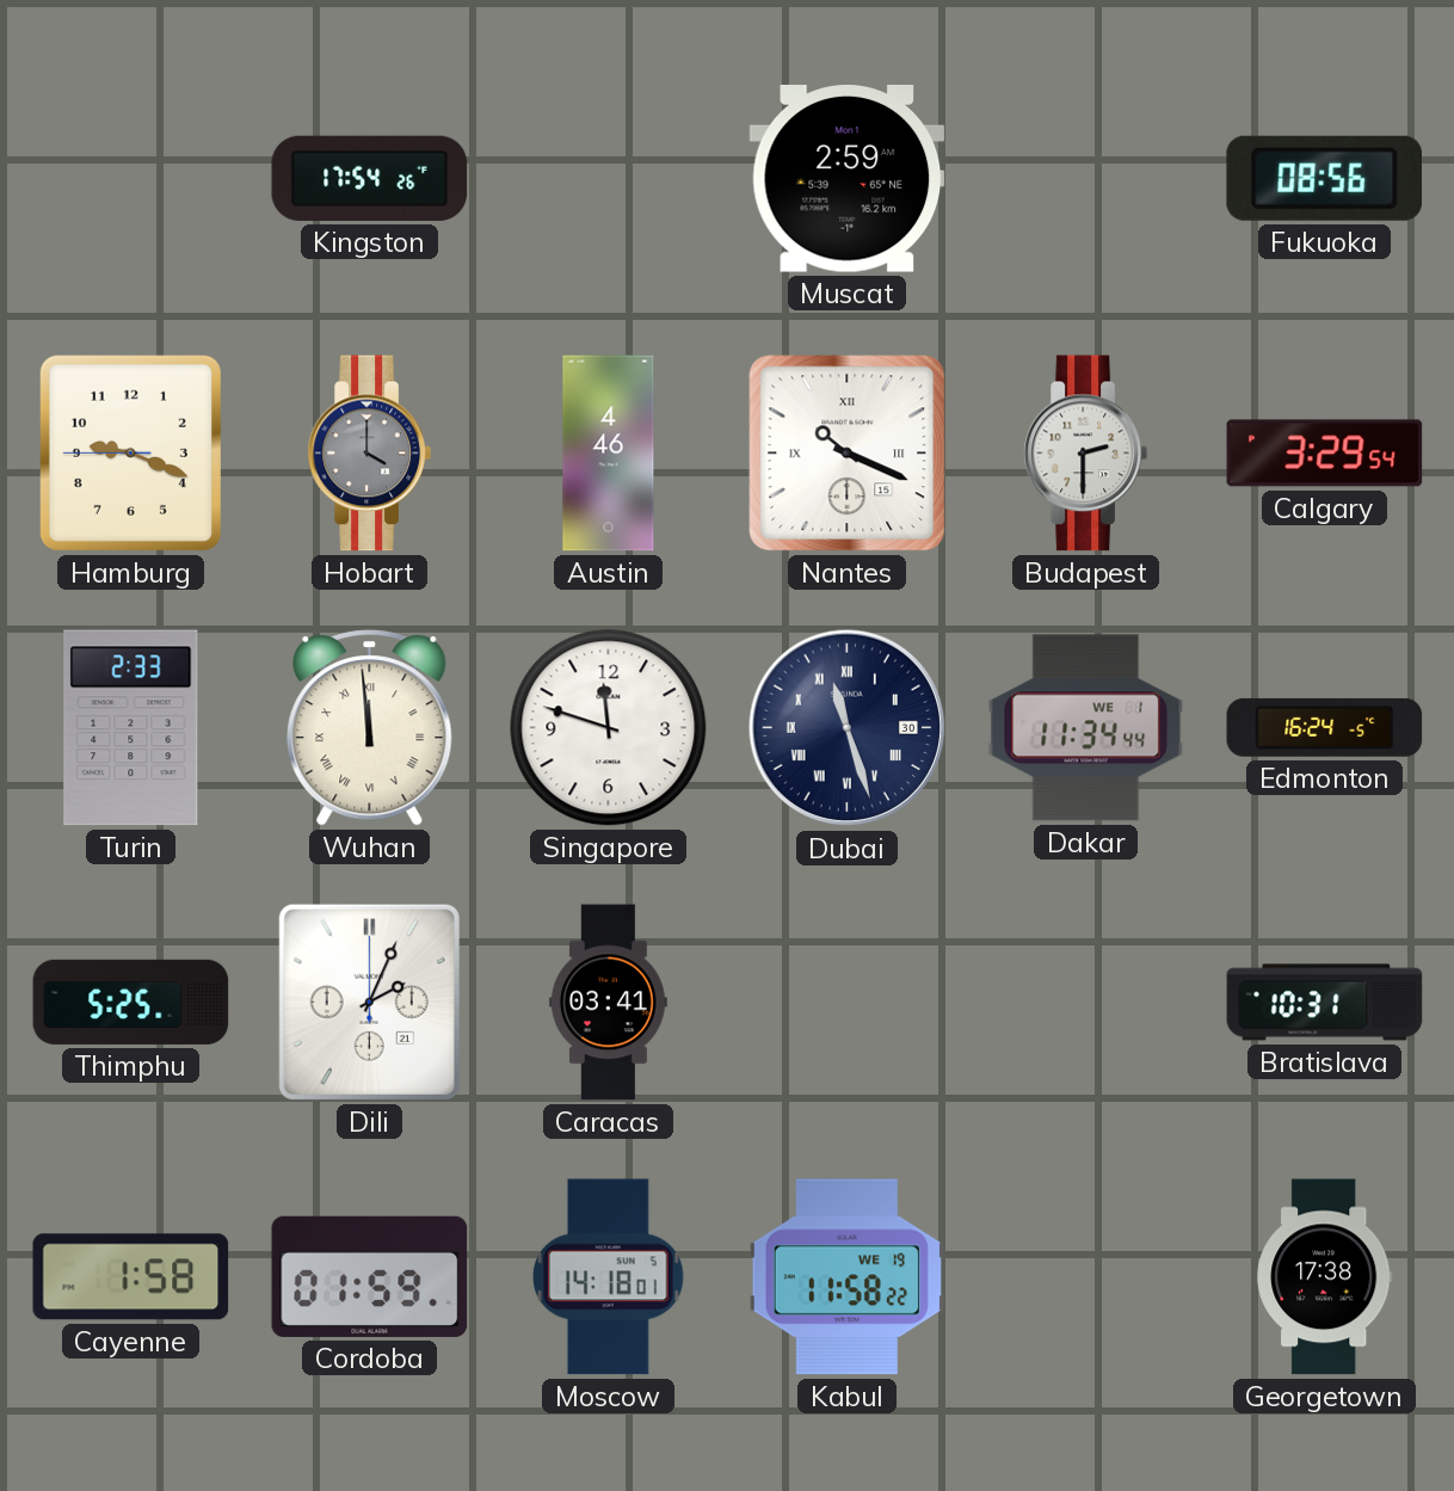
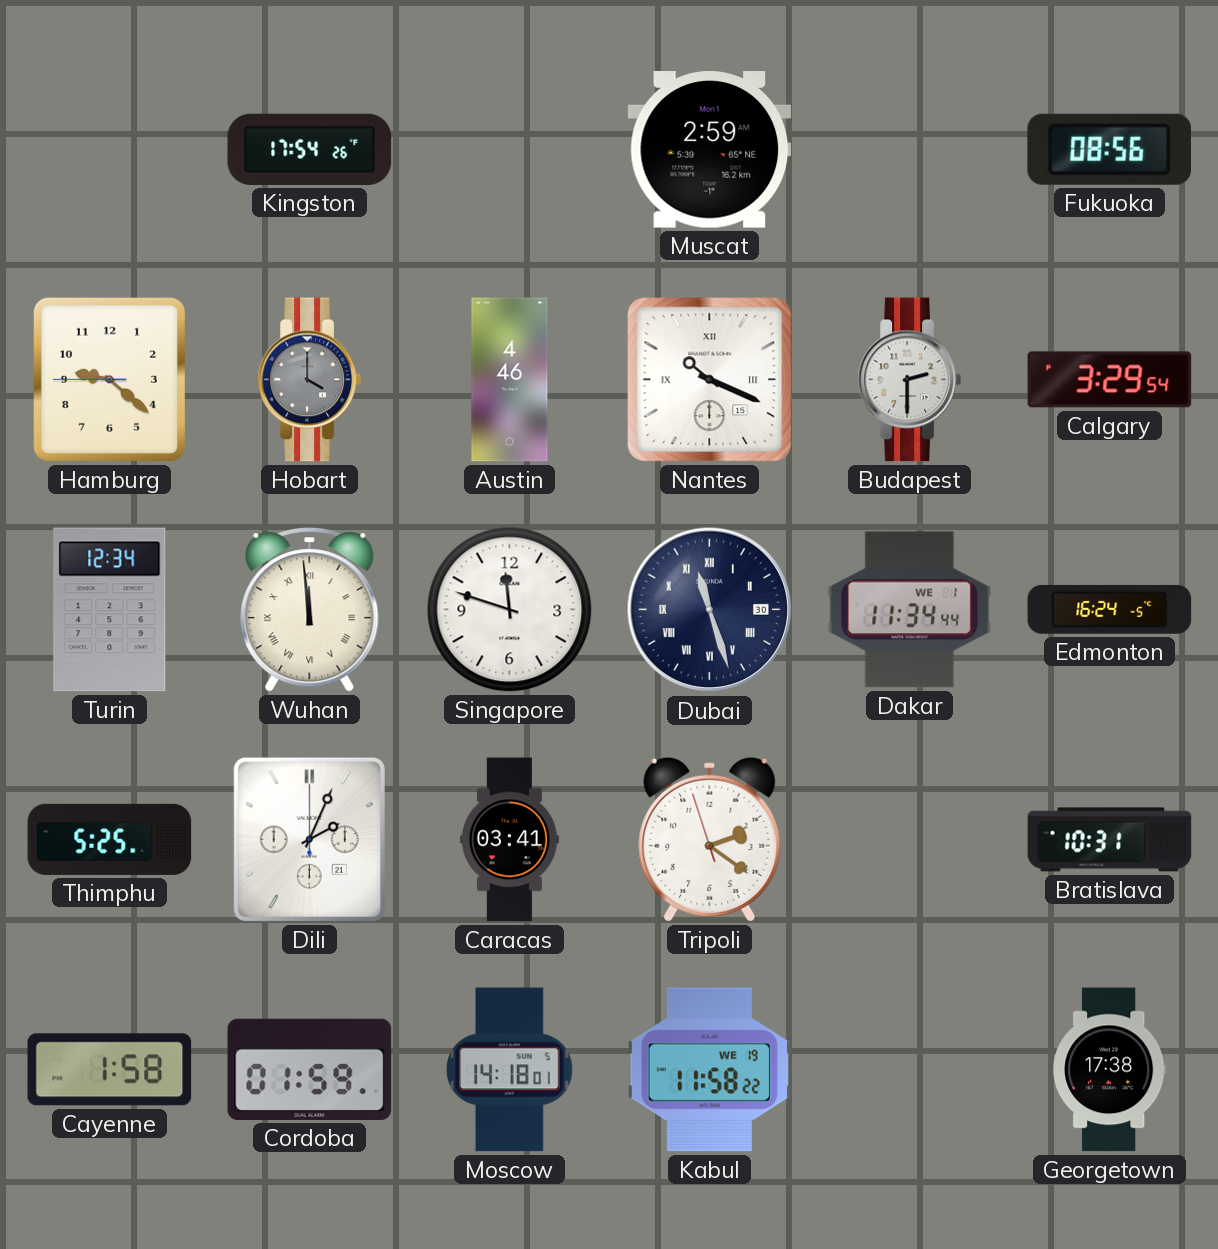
Hamburg: 9:18 -> 9:21
Turin: 2:33 -> 12:34
Tripoli: none -> 2:20
